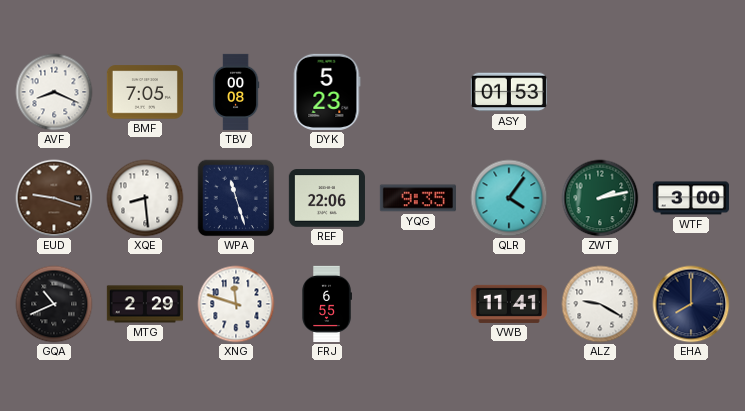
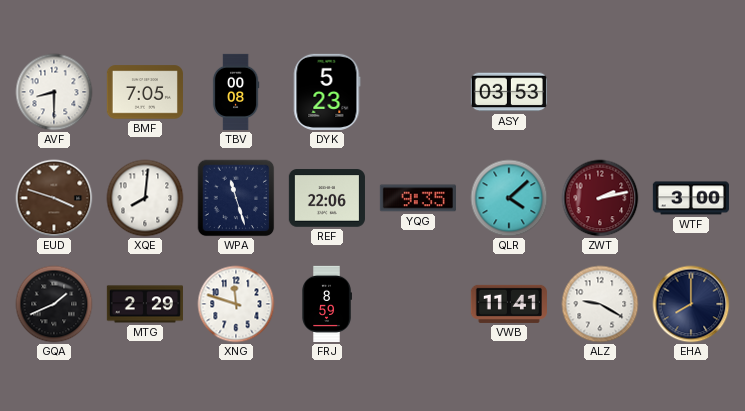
AVF: 8:19 -> 8:30
ASY: 01:53 -> 03:53
EUD: 9:18 -> 3:48
XQE: 8:29 -> 8:01
QLR: 4:06 -> 4:08
ZWT dial: green -> burgundy
GQA: 10:41 -> 1:41
FRJ: 6:55 -> 8:59
